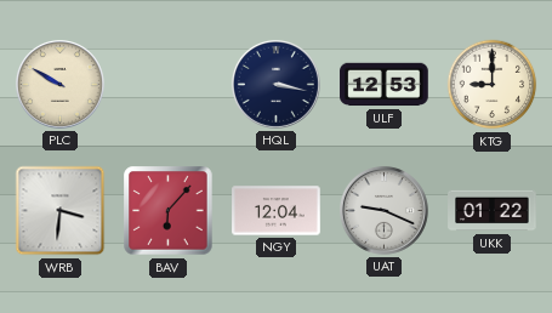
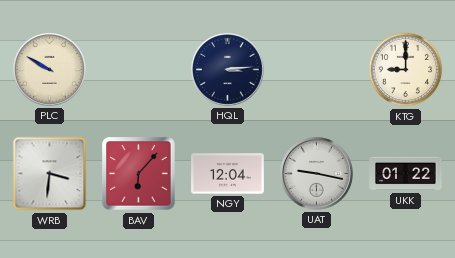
HQL: 3:17 -> 3:14
ULF: 12:53 -> none
UAT: 9:19 -> 9:17
